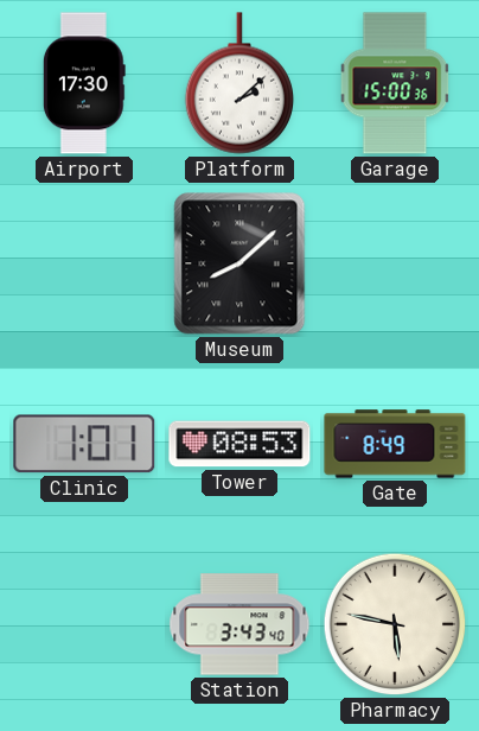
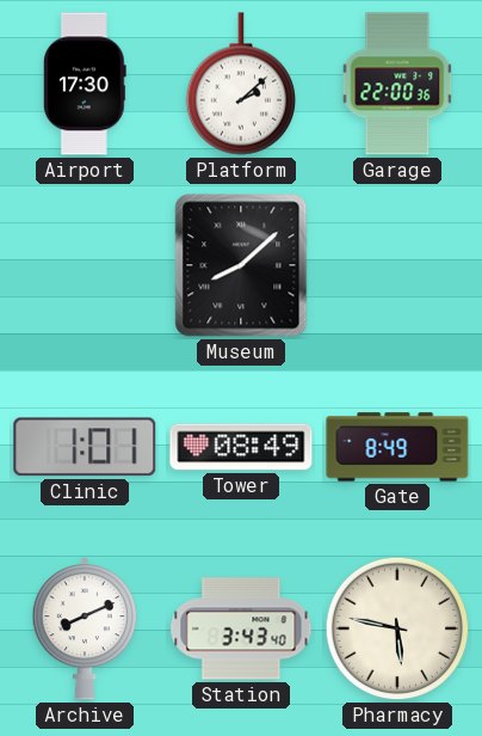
Garage: 15:00 -> 22:00
Tower: 08:53 -> 08:49
Archive: none -> 8:11
